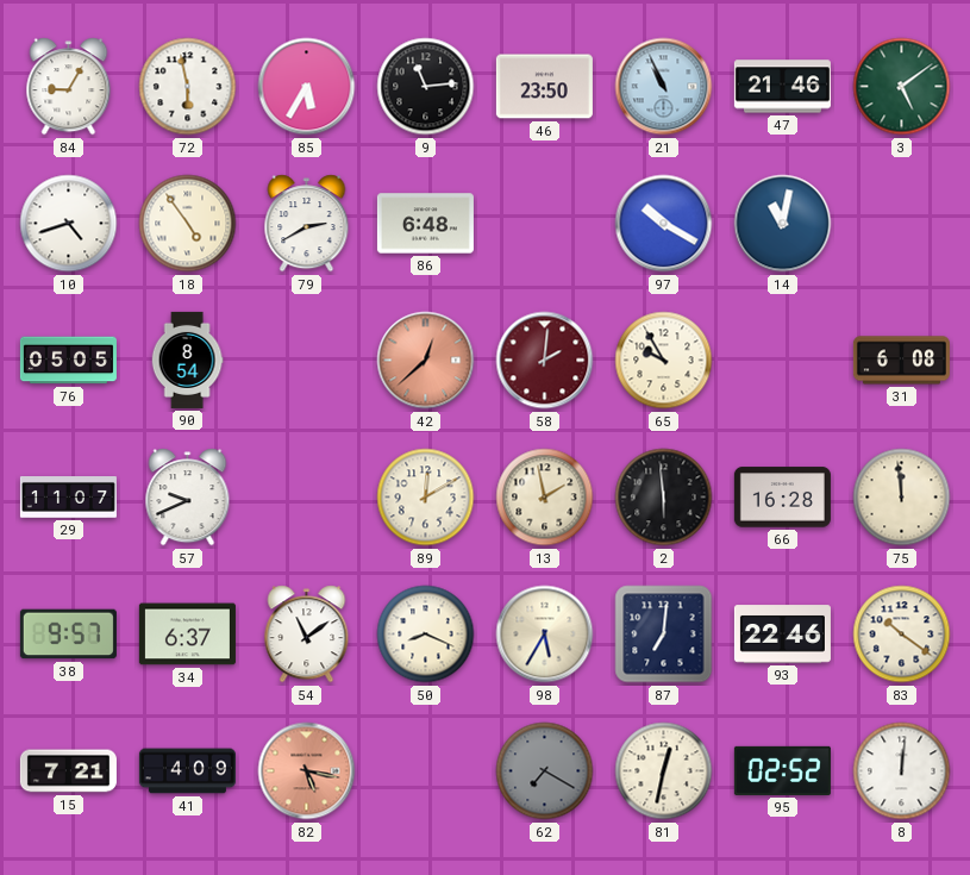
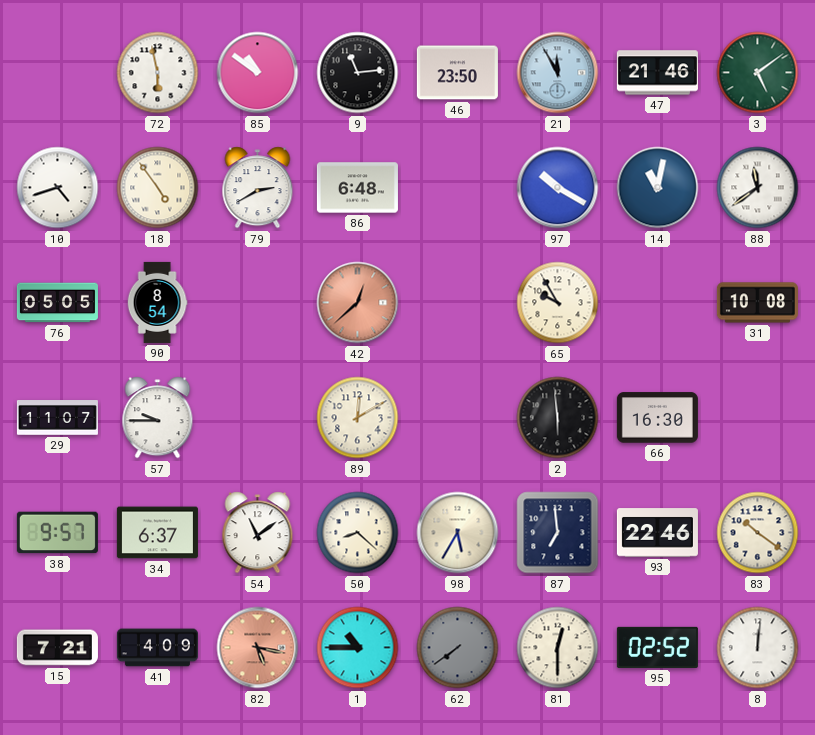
84: 9:05 -> none
85: 5:35 -> 10:51
21: 10:56 -> 11:55
88: none -> 11:39
58: 2:01 -> none
31: 6:08 -> 10:08
57: 9:41 -> 9:45
13: 1:58 -> none
66: 16:28 -> 16:30
75: 11:59 -> none
50: 8:19 -> 8:22
87: 7:01 -> 6:59
1: none -> 10:45
62: 7:20 -> 7:39
81: 12:32 -> 12:30
